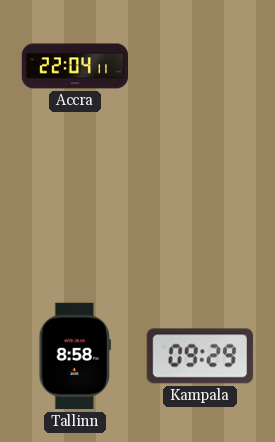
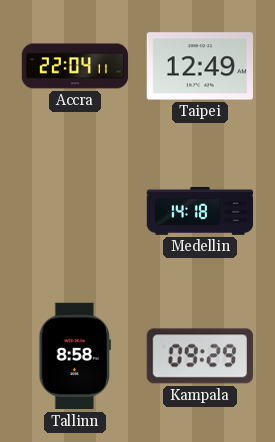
Taipei: none -> 12:49
Medellin: none -> 14:18
